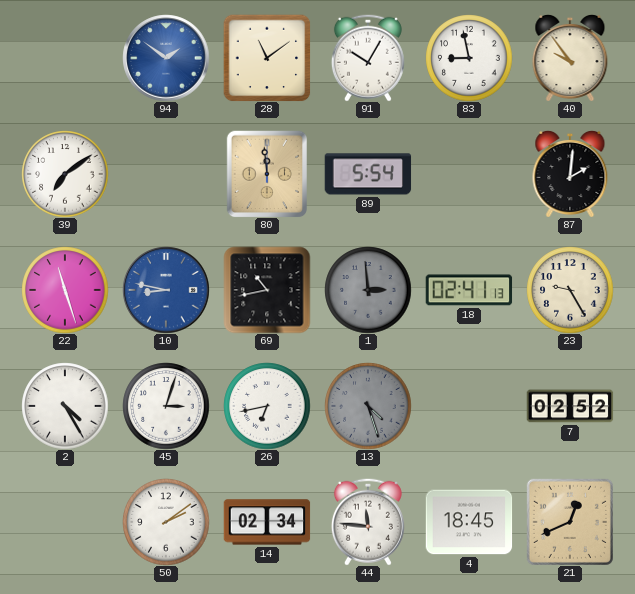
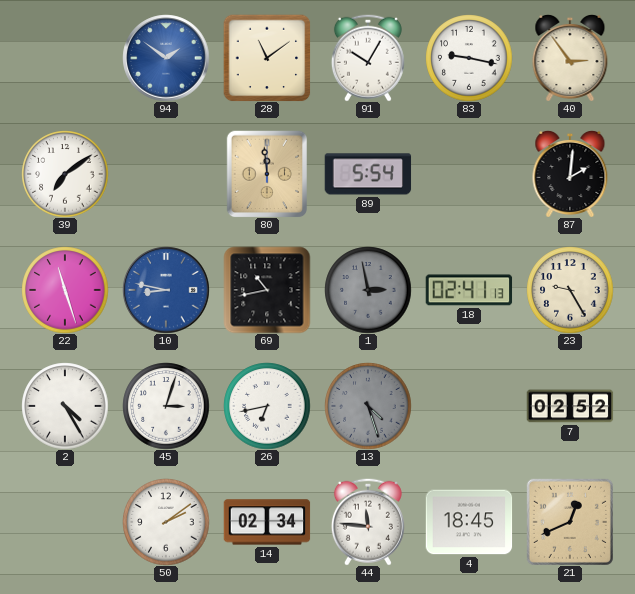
83: 8:58 -> 9:17
40: 9:54 -> 2:54
1: 2:59 -> 2:58
